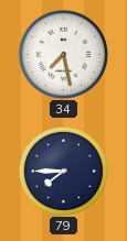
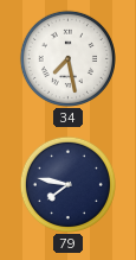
79: 7:45 -> 7:47
